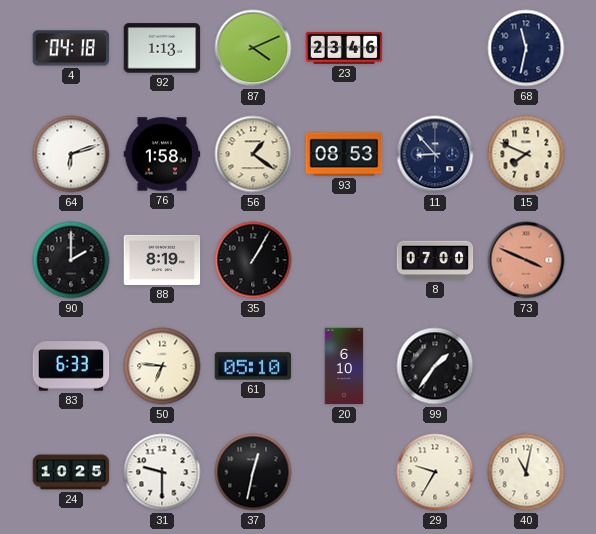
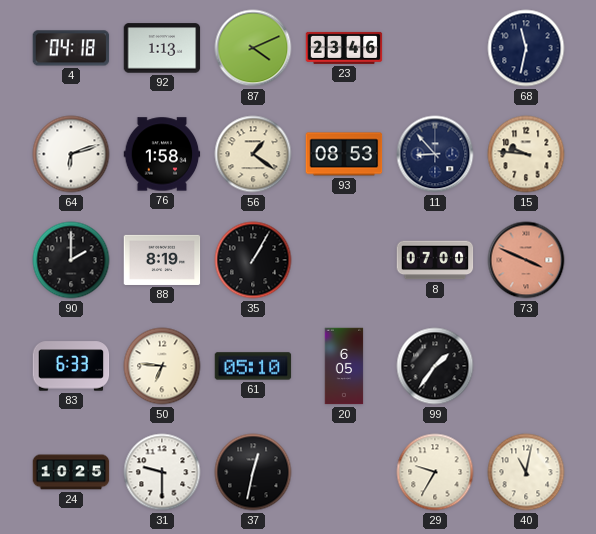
15: 7:49 -> 9:46
20: 6:10 -> 6:05
